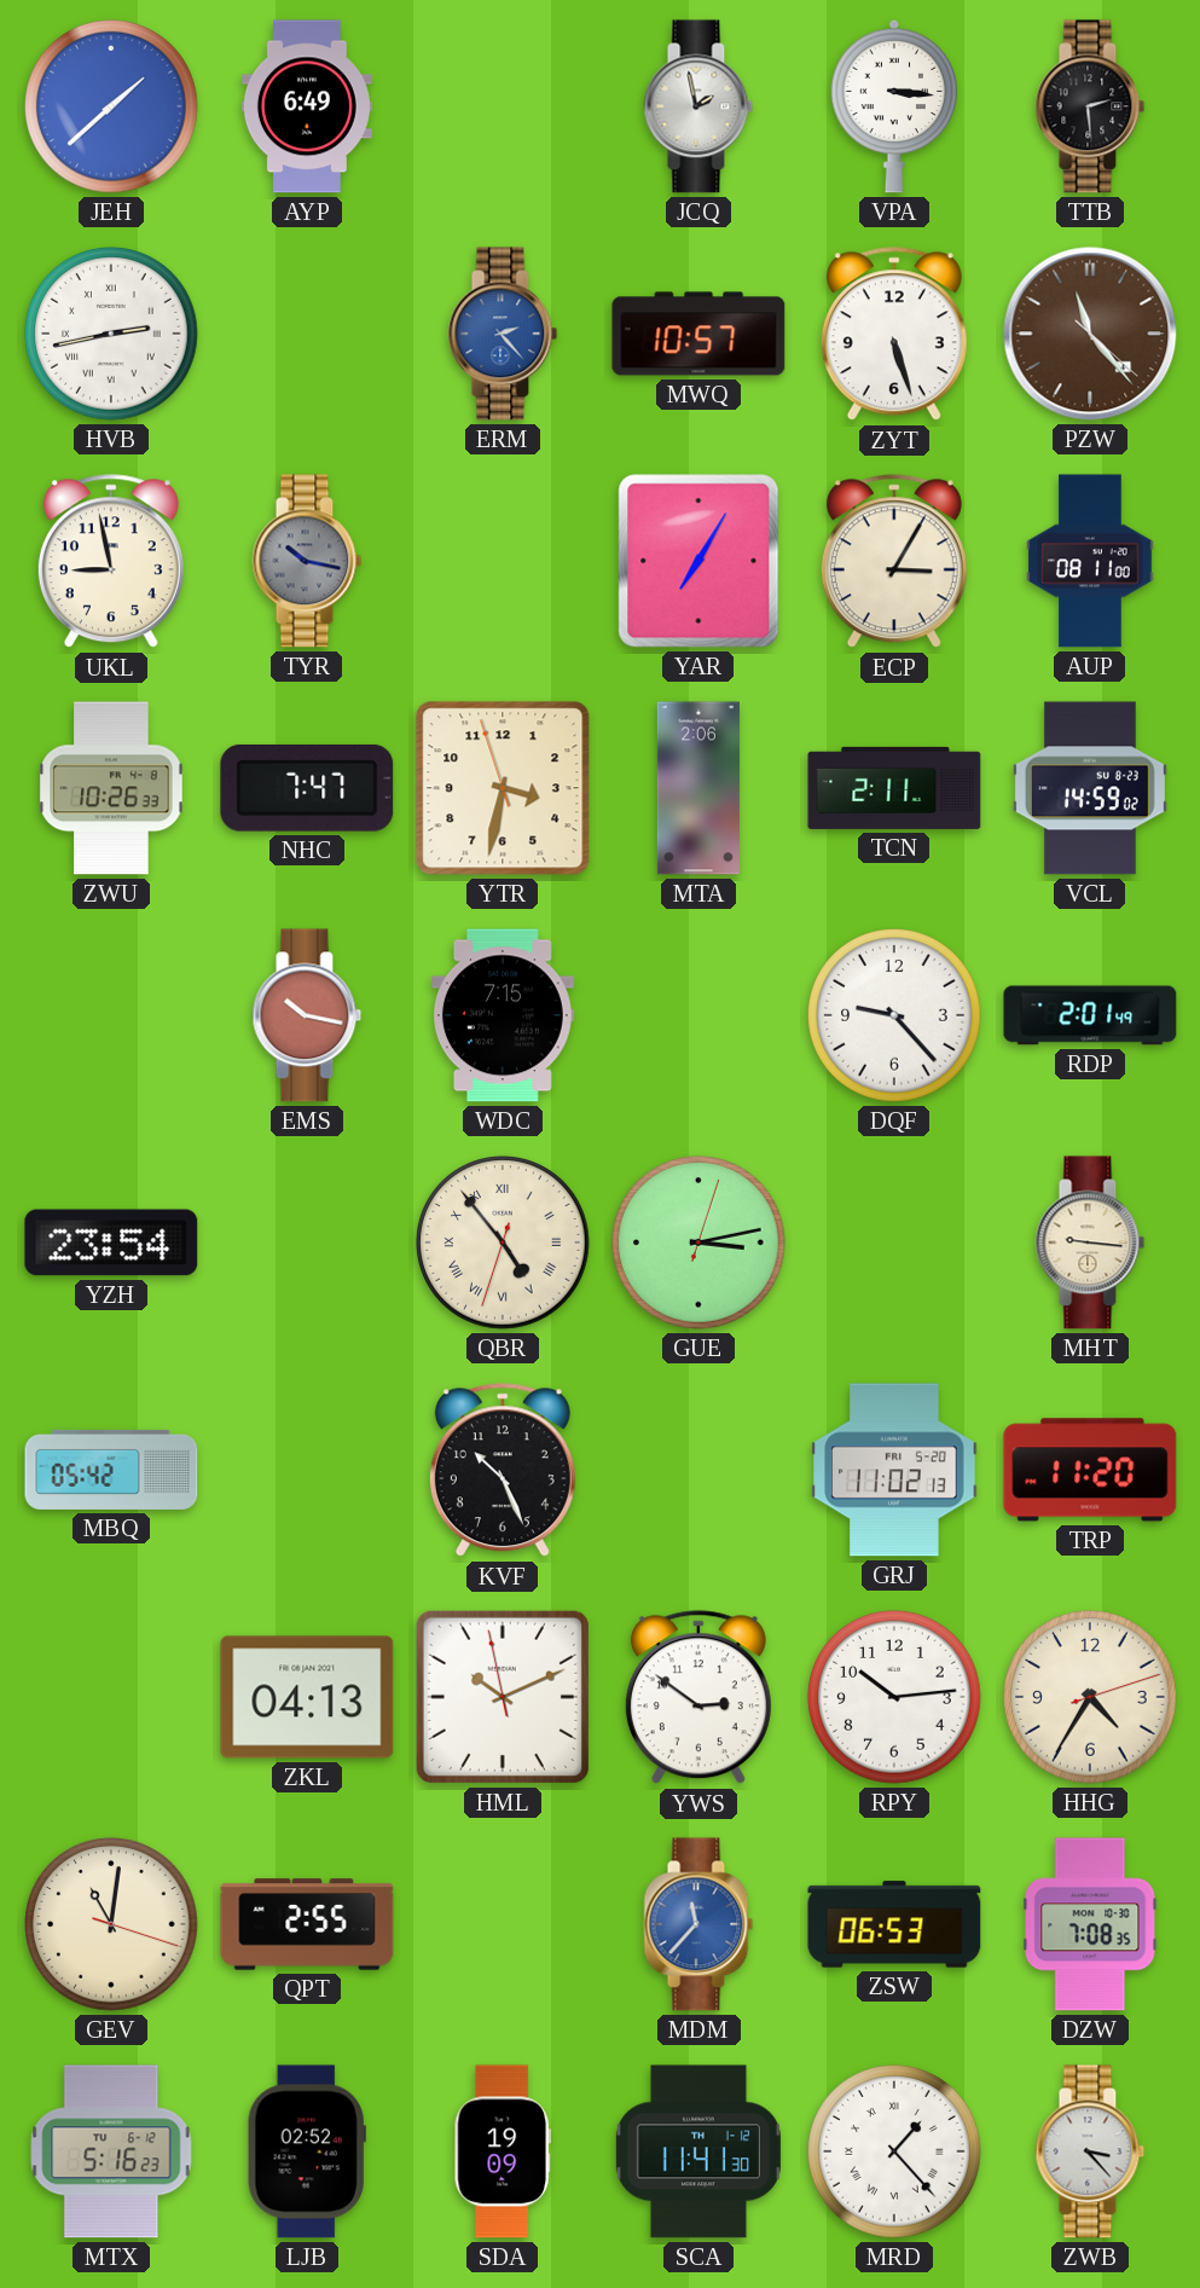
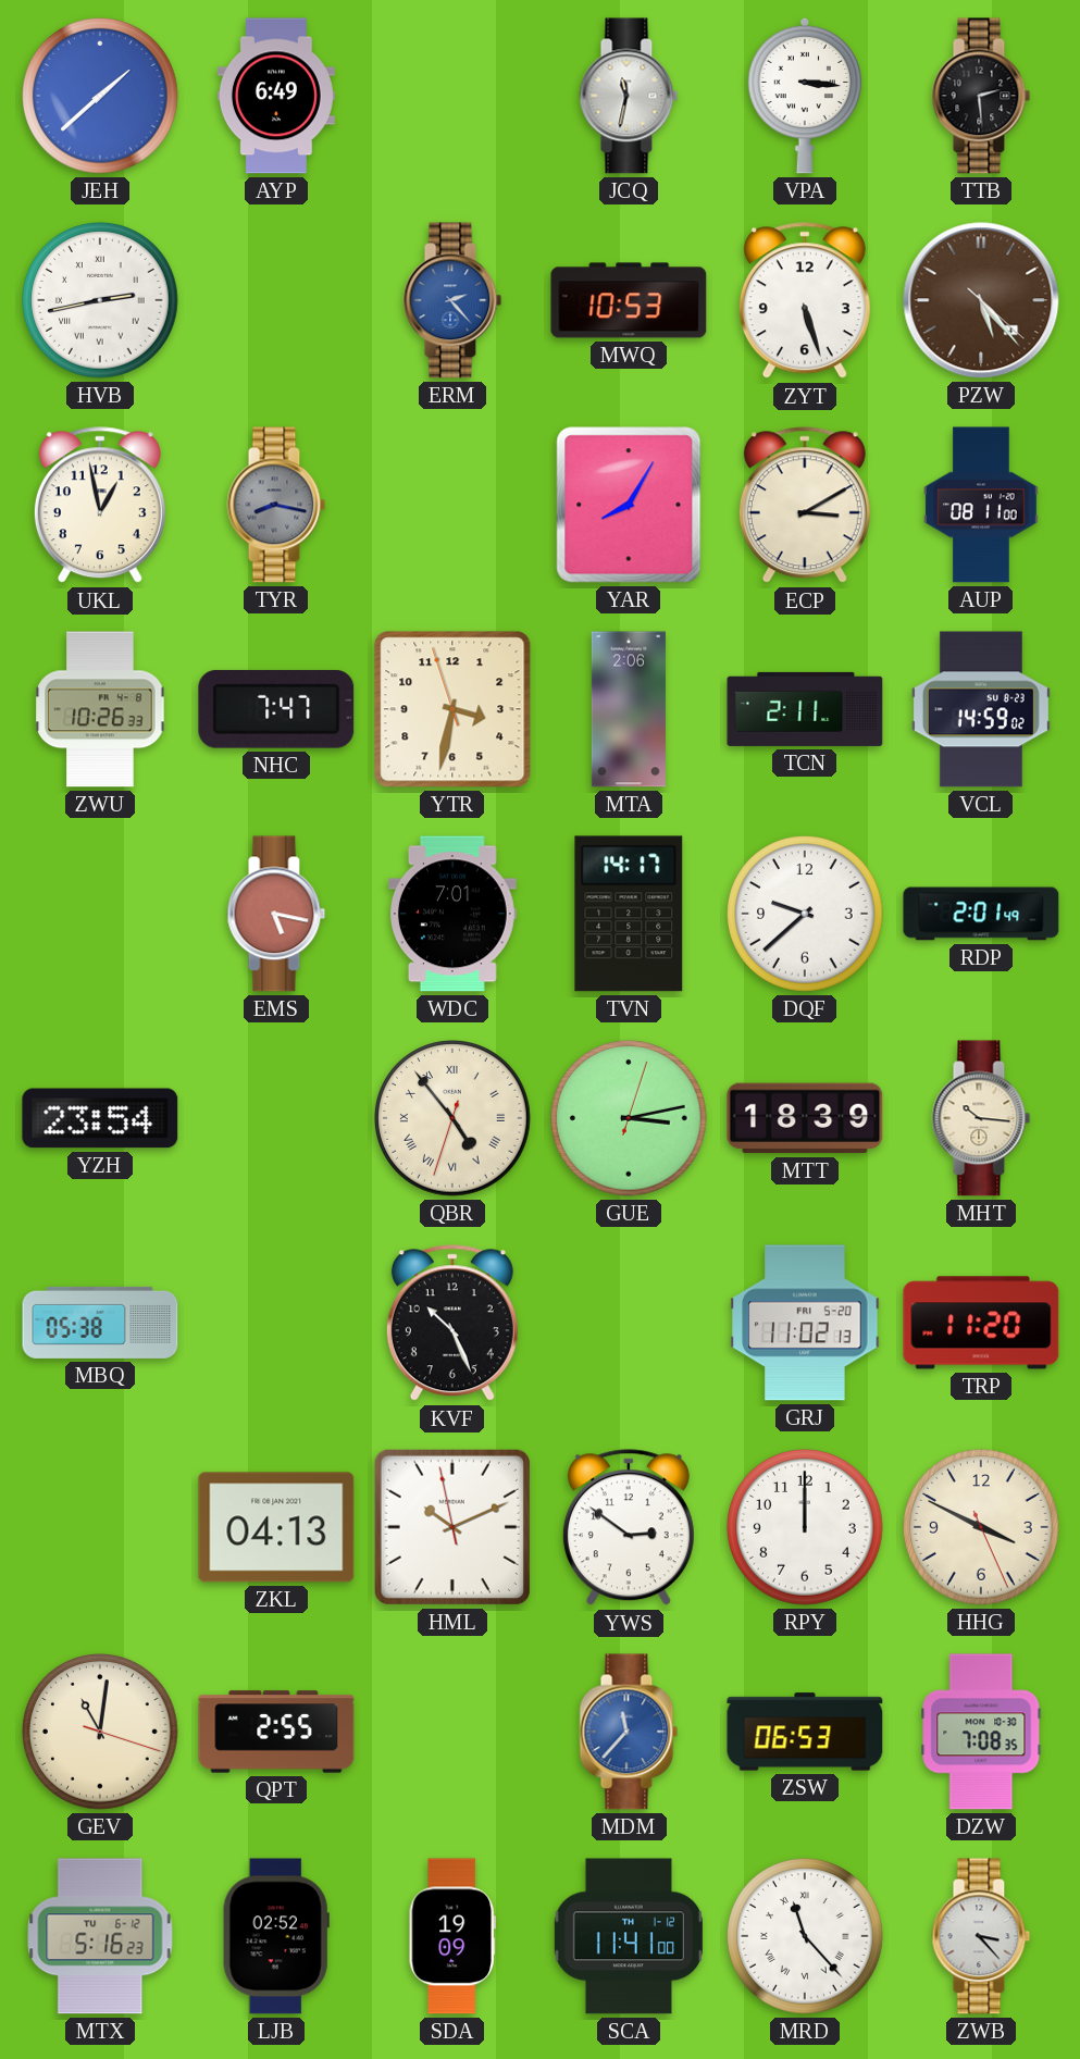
JCQ: 1:58 -> 11:32
MWQ: 10:57 -> 10:53
PZW: 11:23 -> 5:23
UKL: 8:58 -> 12:58
TYR: 10:17 -> 8:17
YAR: 7:05 -> 8:05
ECP: 3:05 -> 3:10
EMS: 10:17 -> 5:17
WDC: 7:15 -> 7:01
TVN: none -> 14:17
DQF: 9:23 -> 9:38
MTT: none -> 18:39
MHT: 9:16 -> 10:16
MBQ: 05:42 -> 05:38
RPY: 10:14 -> 12:00
HHG: 4:35 -> 3:49
SCA: 11:41:30 -> 11:41:00
MRD: 1:23 -> 11:23
